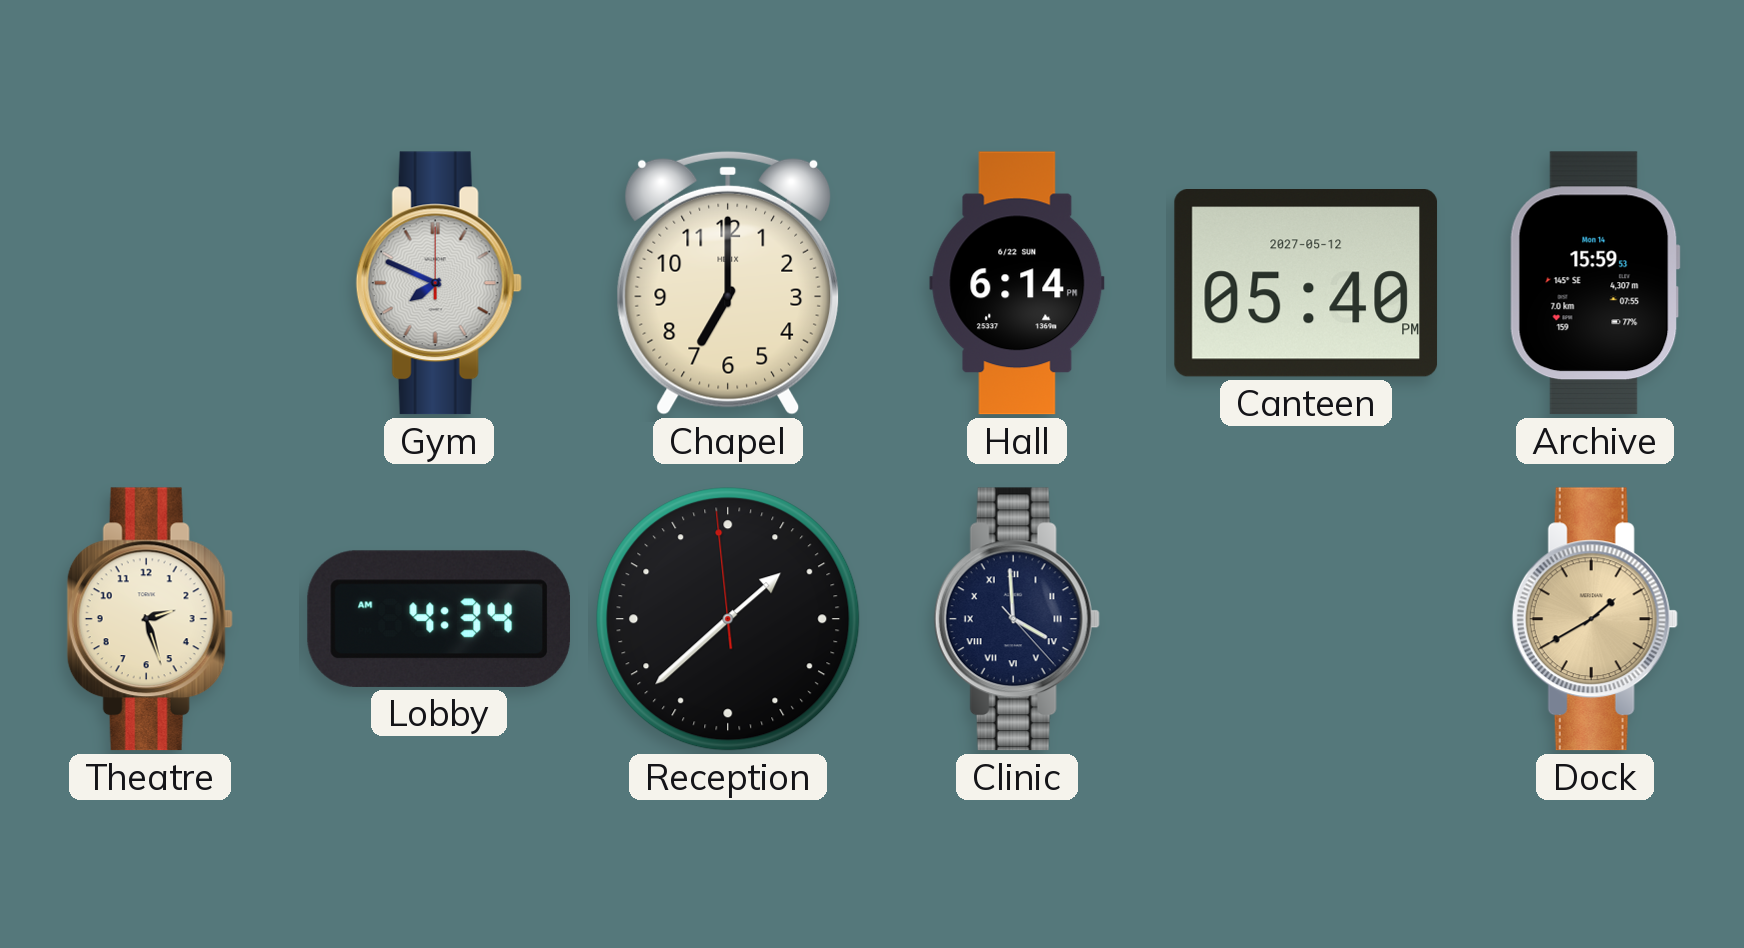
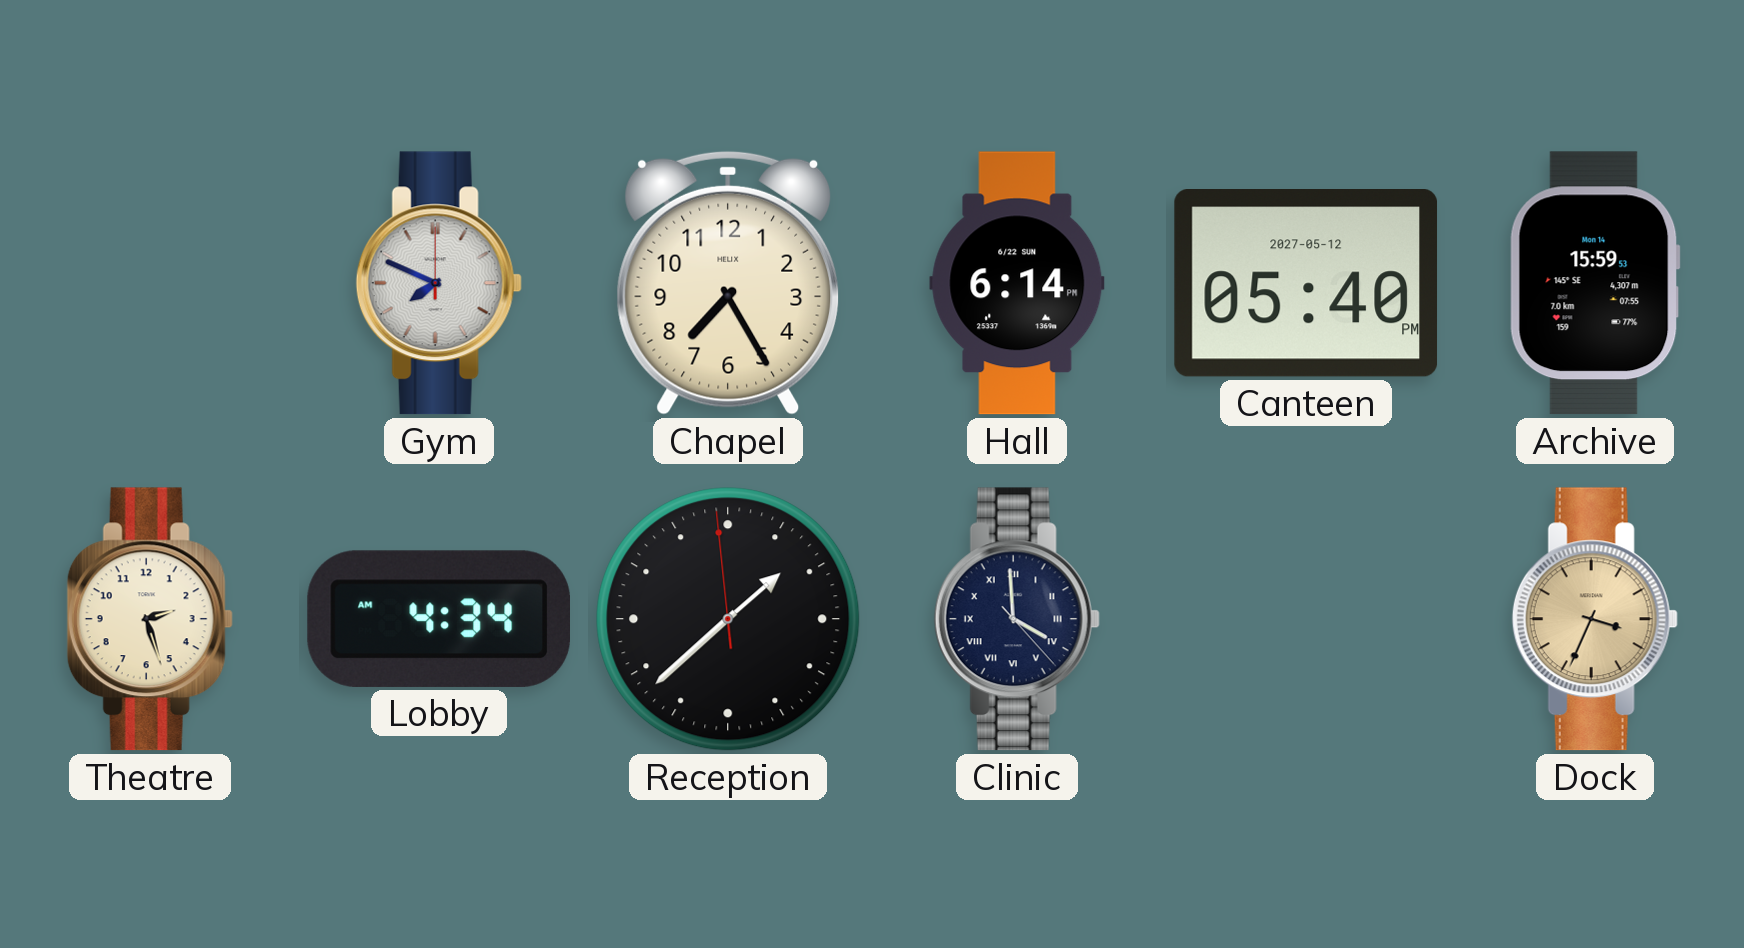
Chapel: 7:00 -> 7:25
Dock: 1:40 -> 3:34
